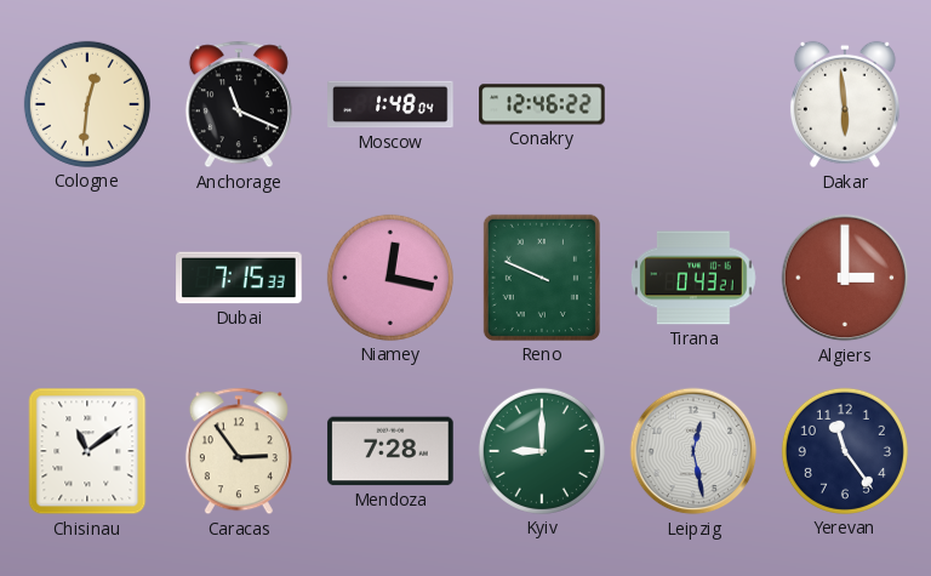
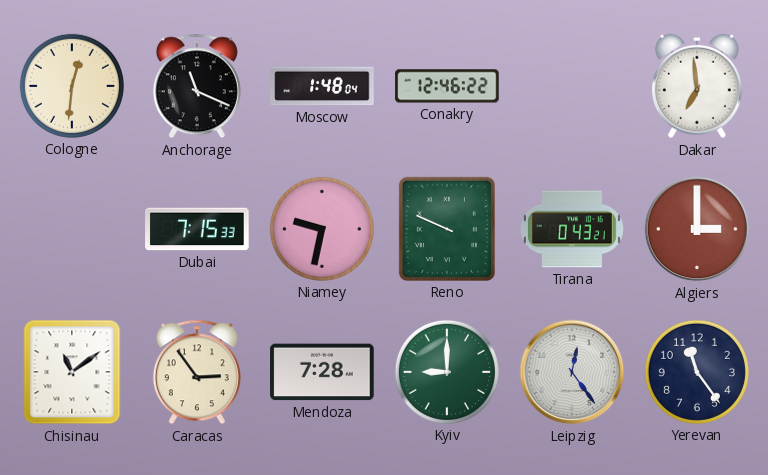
Dakar: 5:59 -> 6:59
Niamey: 12:17 -> 9:32
Leipzig: 12:28 -> 12:24
